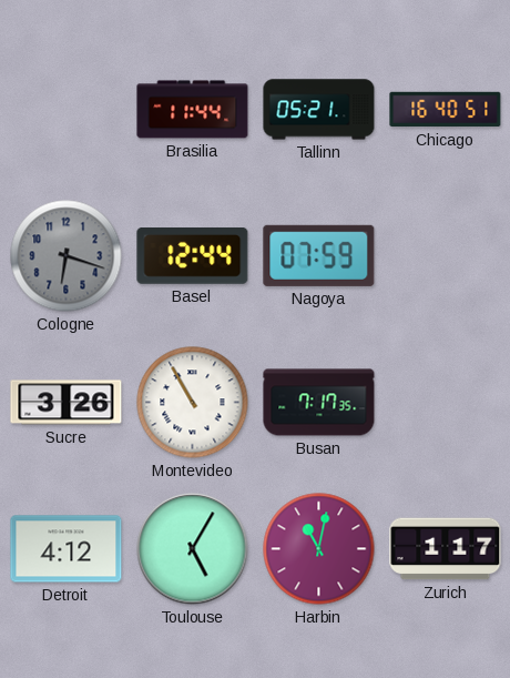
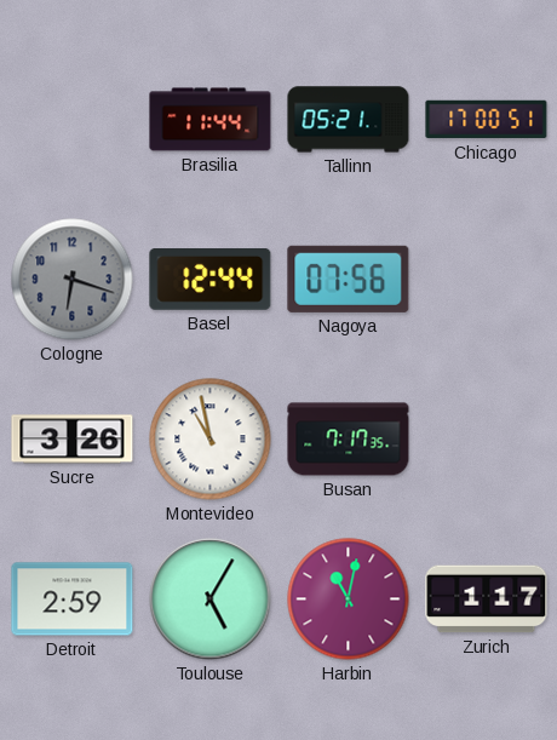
Chicago: 16:40 -> 17:00
Nagoya: 07:59 -> 07:56
Montevideo: 10:55 -> 10:58
Detroit: 4:12 -> 2:59
